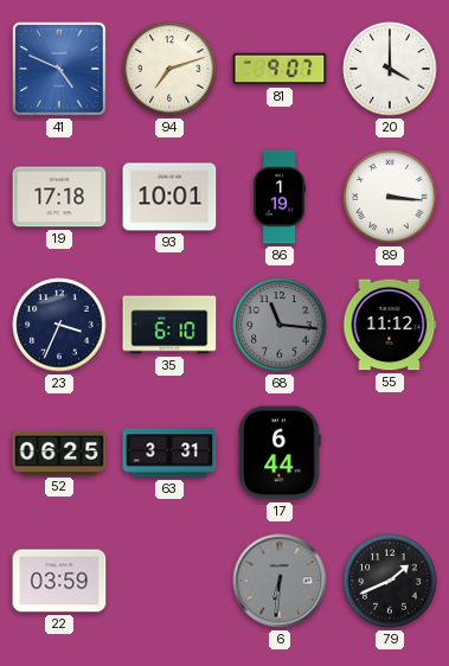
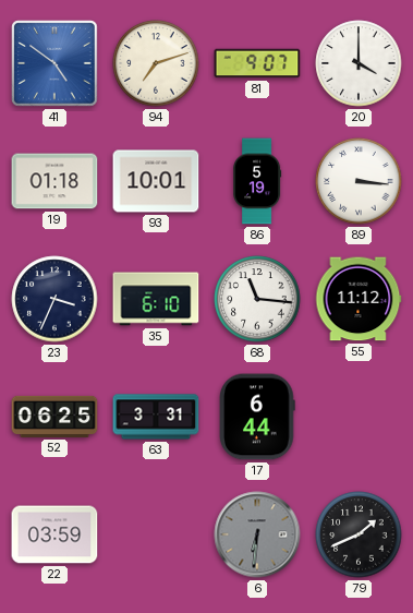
41: 4:49 -> 4:51
19: 17:18 -> 01:18
86: 1:19 -> 5:19
68 dial: grey -> white
